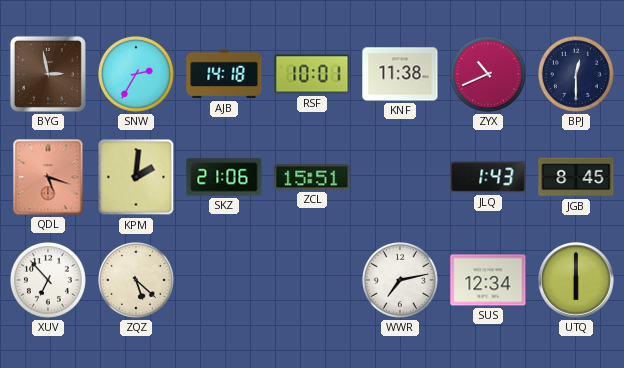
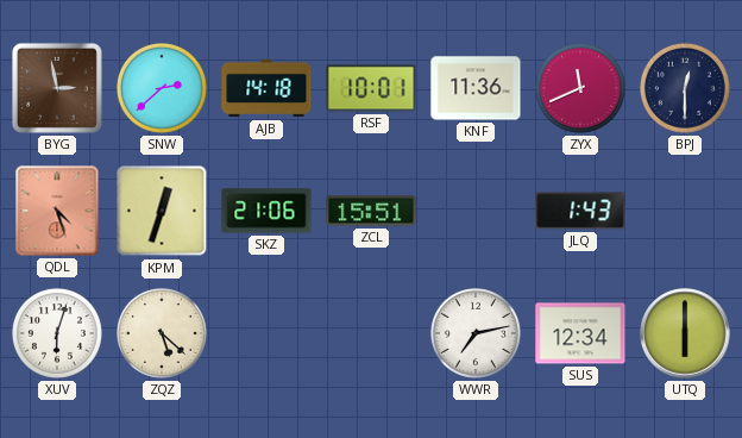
SNW: 2:35 -> 2:38
KNF: 11:38 -> 11:36
ZYX: 10:41 -> 11:41
QDL: 5:18 -> 4:27
KPM: 2:01 -> 12:33
JGB: 8:45 -> none
XUV: 6:53 -> 6:03
